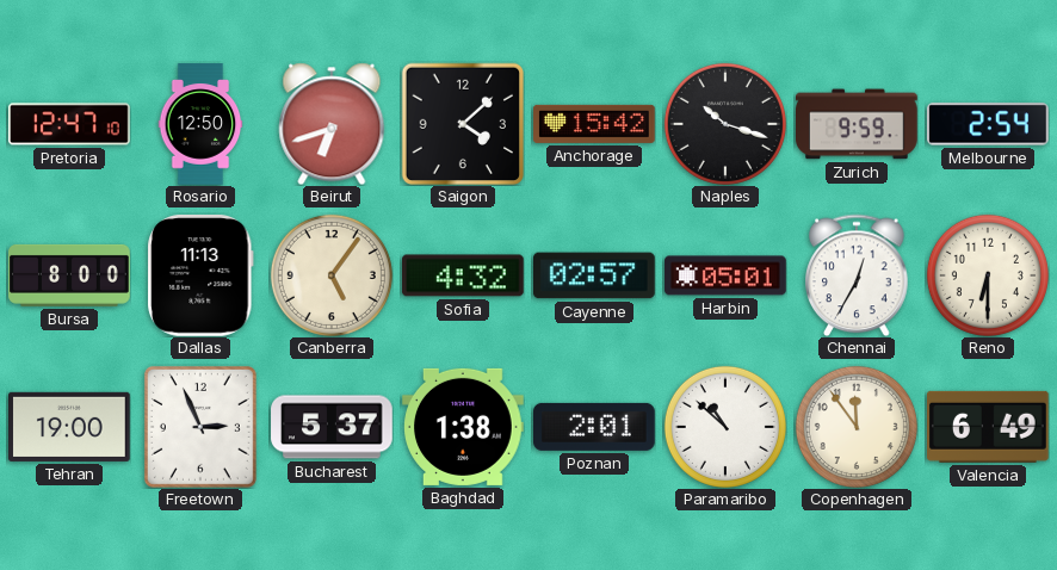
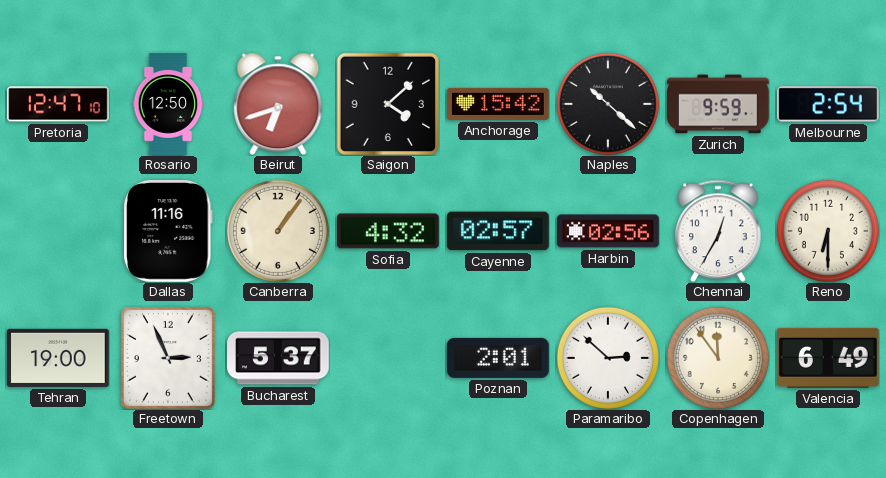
Naples: 10:18 -> 10:22
Bursa: 8:00 -> none
Dallas: 11:13 -> 11:16
Canberra: 5:06 -> 1:06
Harbin: 05:01 -> 02:56
Baghdad: 1:38 -> none
Paramaribo: 10:52 -> 2:52
